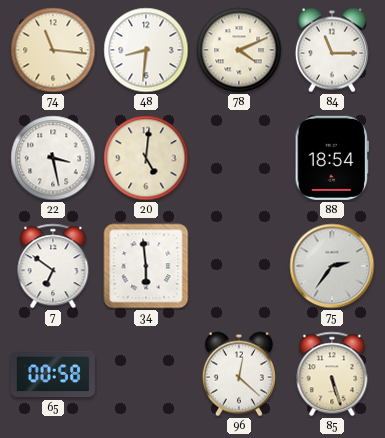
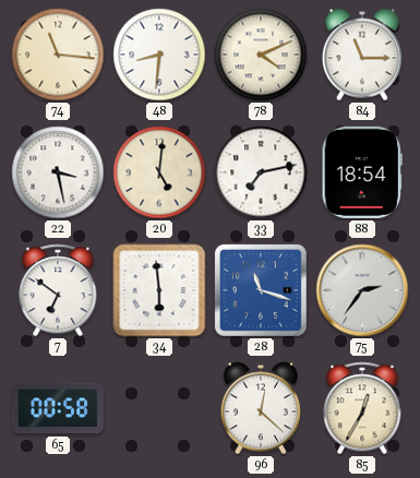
33: none -> 7:13
28: none -> 11:18
85: 5:27 -> 12:35
